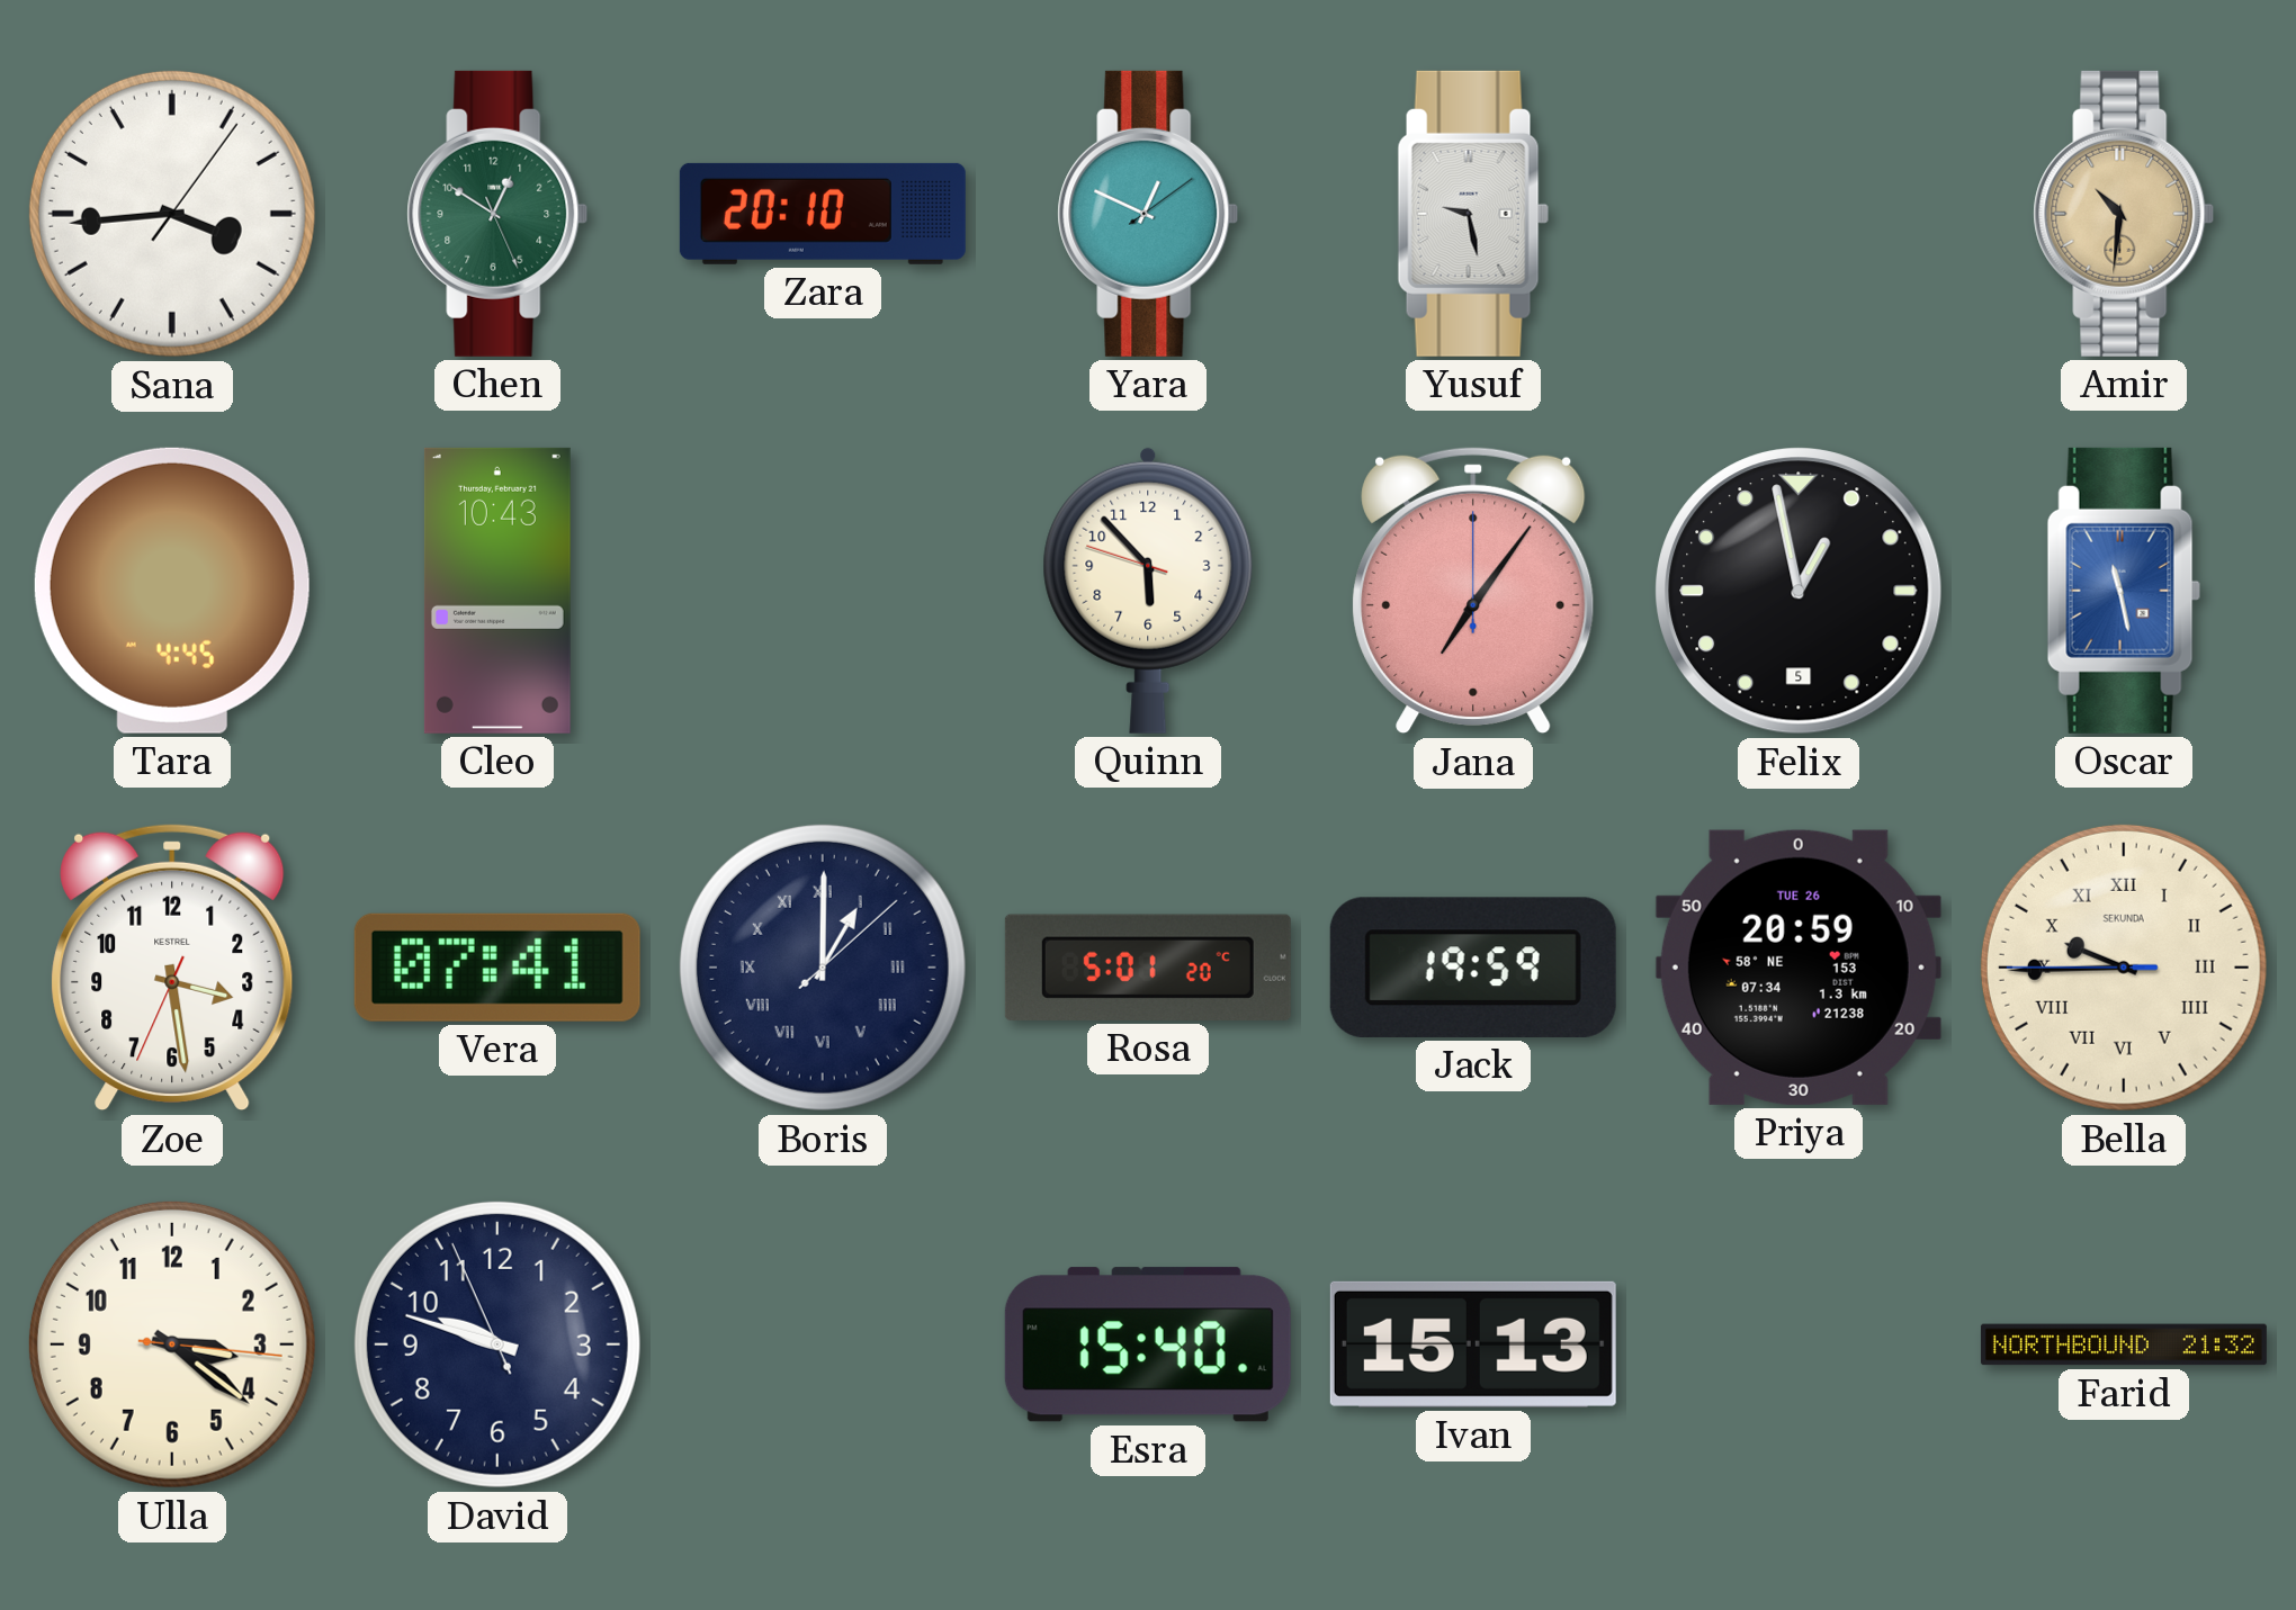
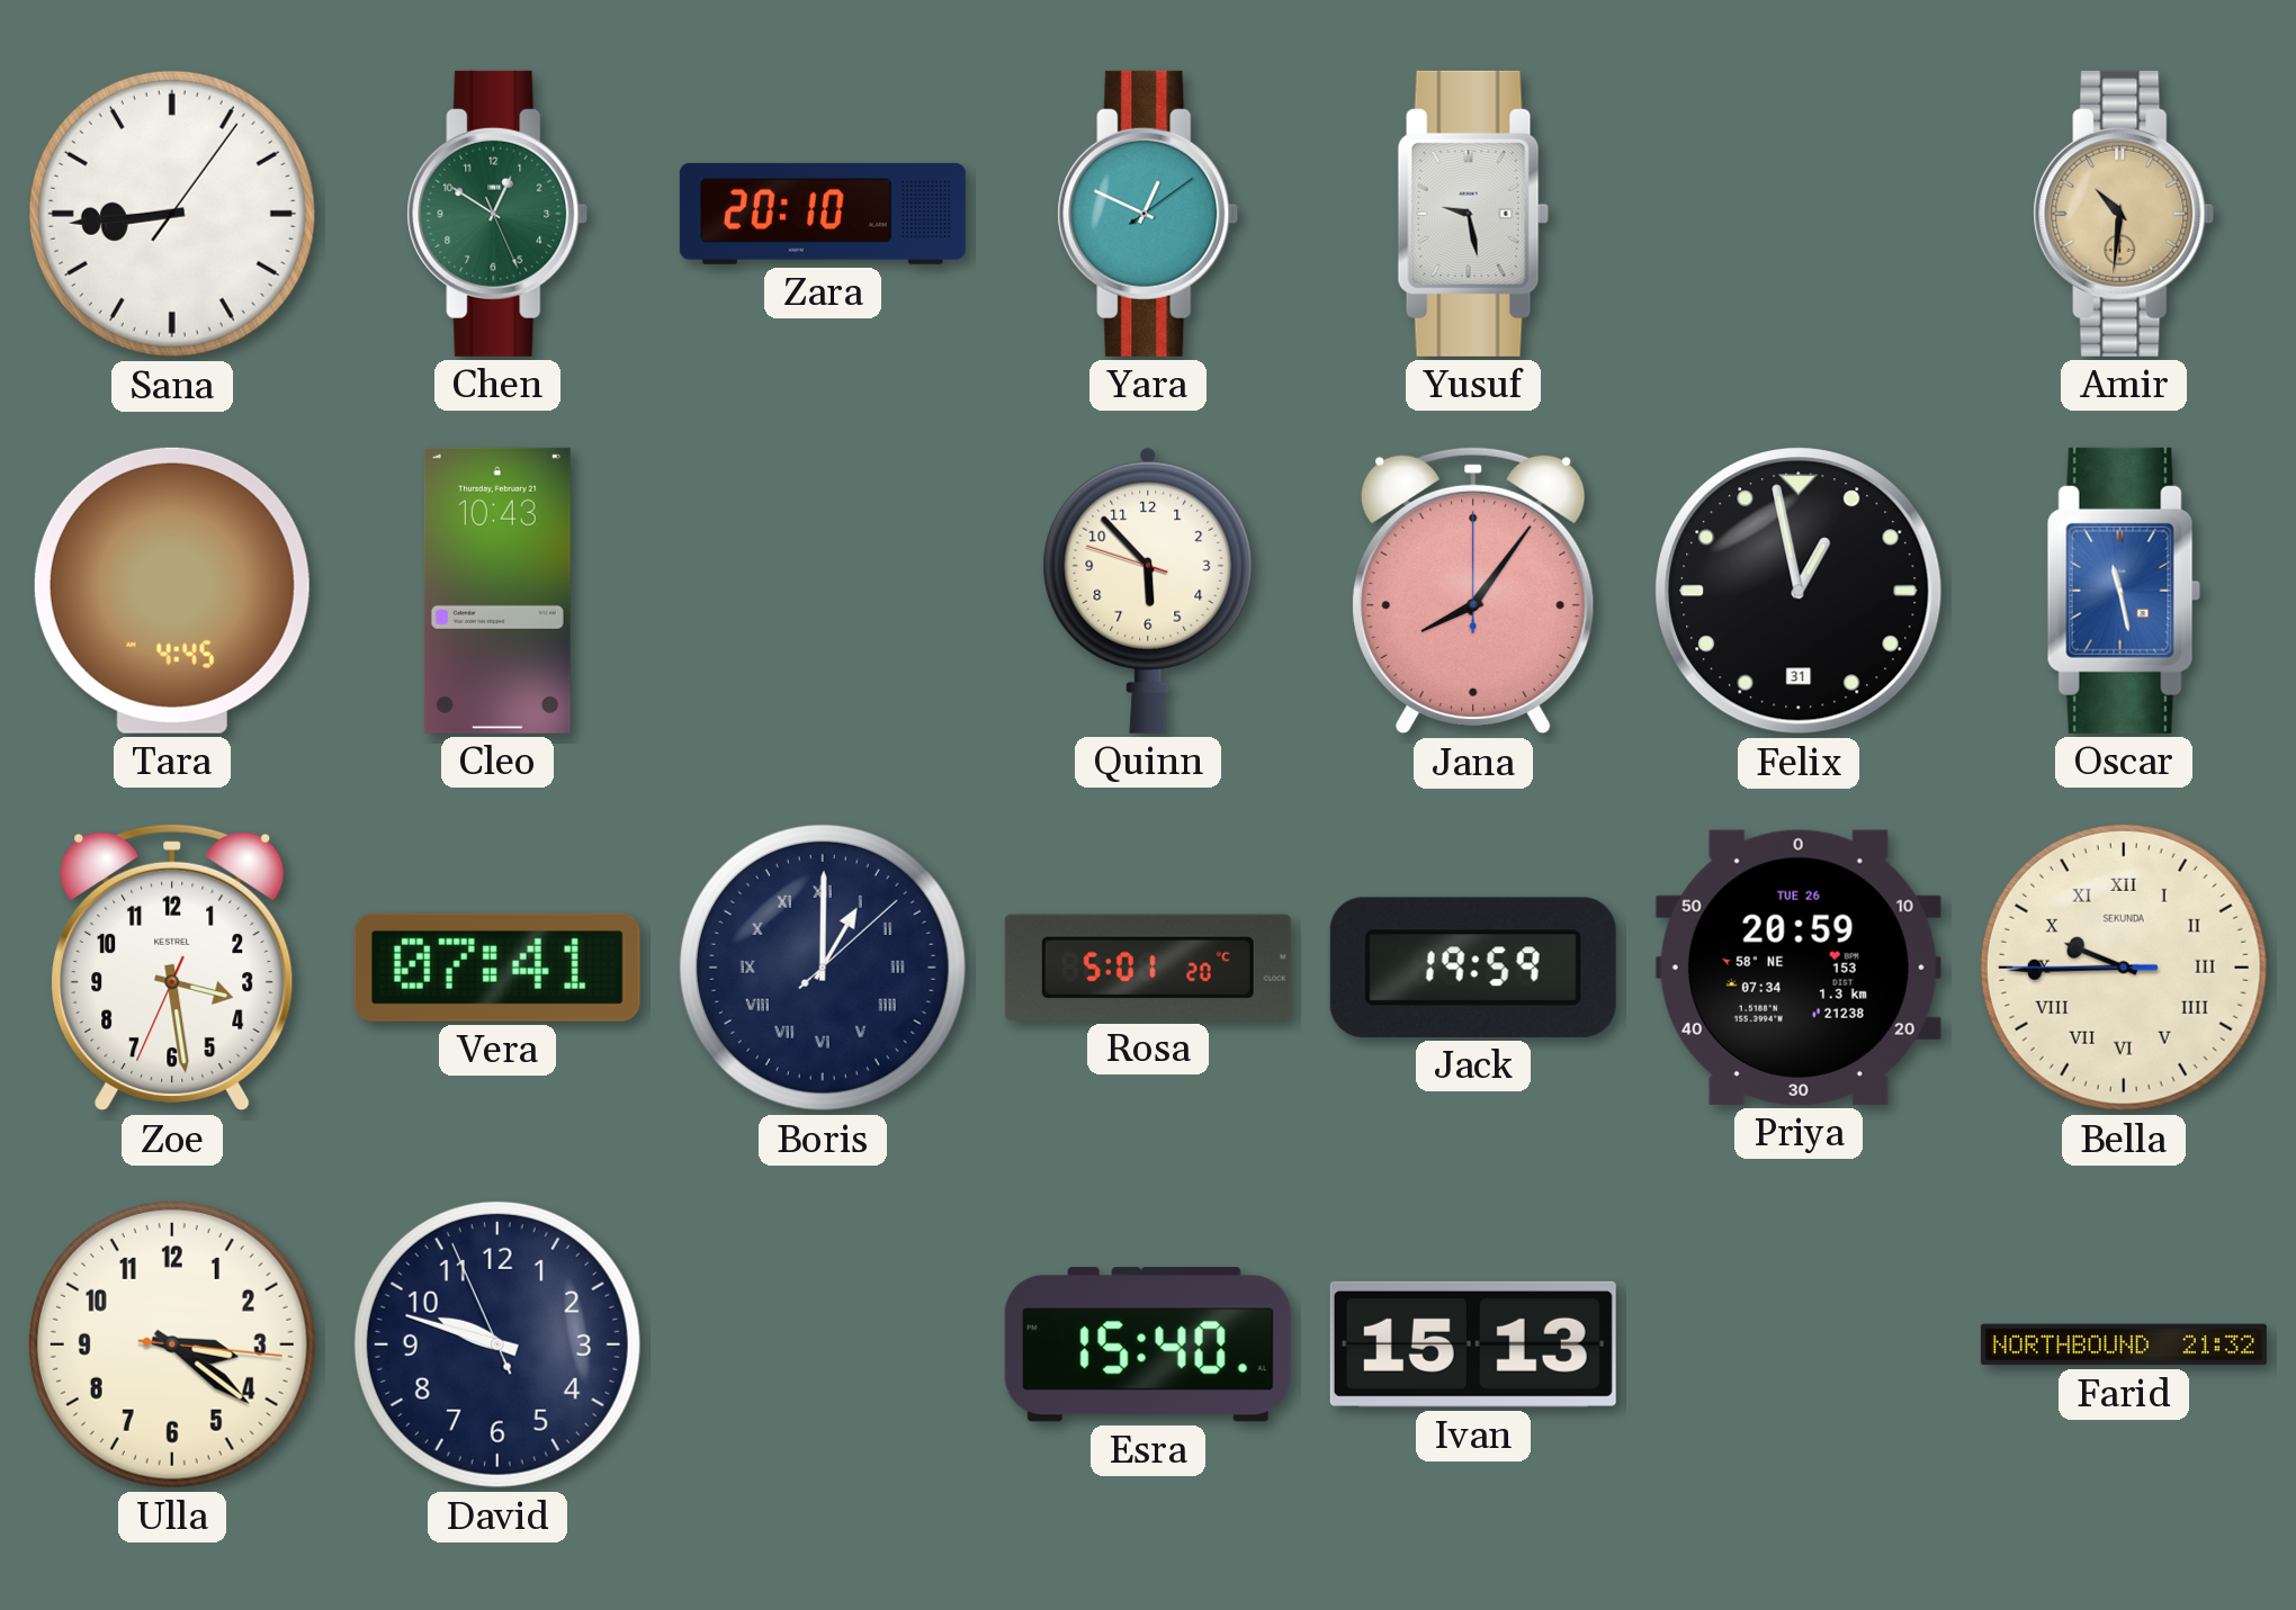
Sana: 3:44 -> 8:44
Jana: 7:06 -> 8:06
Felix date: 5 -> 31
